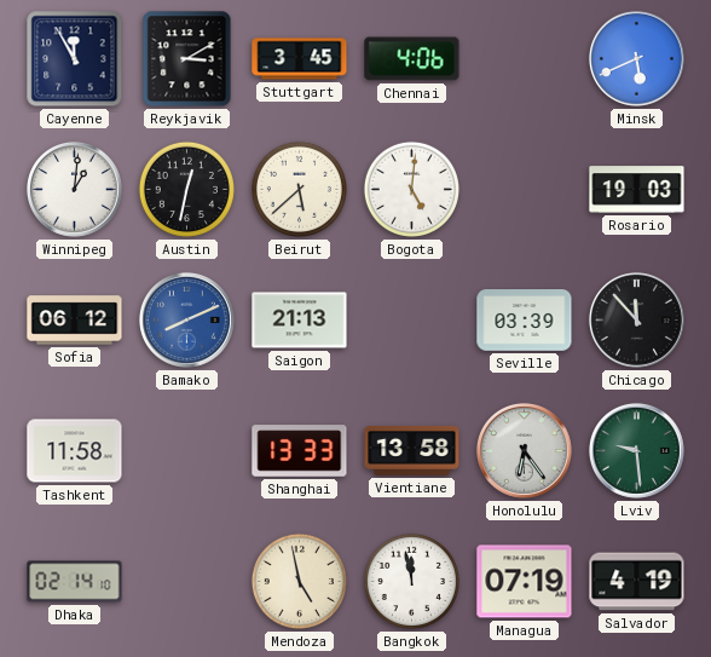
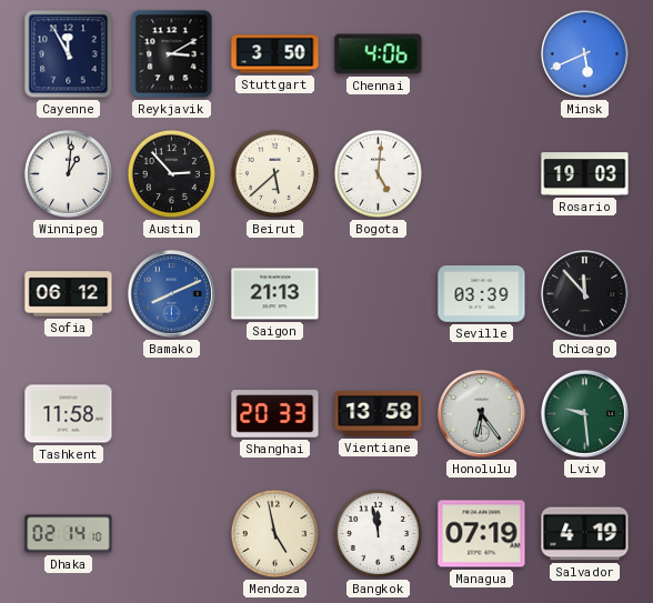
Stuttgart: 3:45 -> 3:50
Austin: 12:32 -> 2:53
Shanghai: 13:33 -> 20:33
